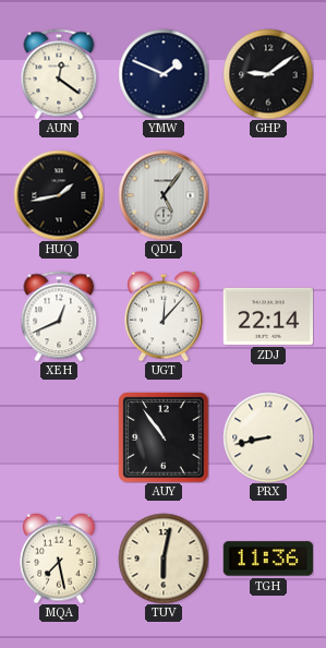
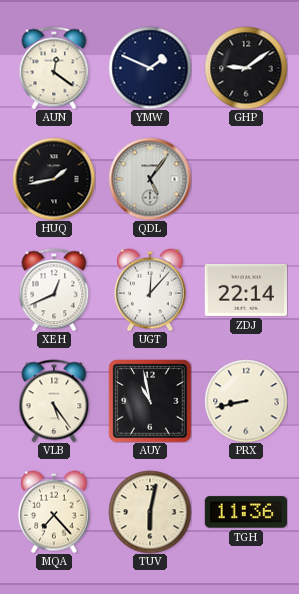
VLB: none -> 5:24
AUY: 10:54 -> 10:58
MQA: 7:28 -> 7:23
